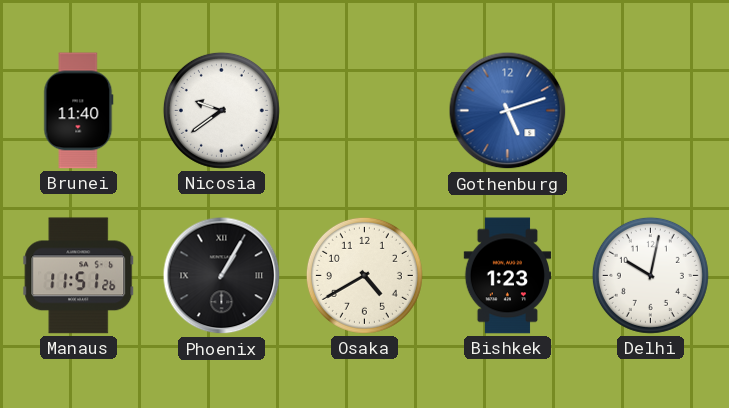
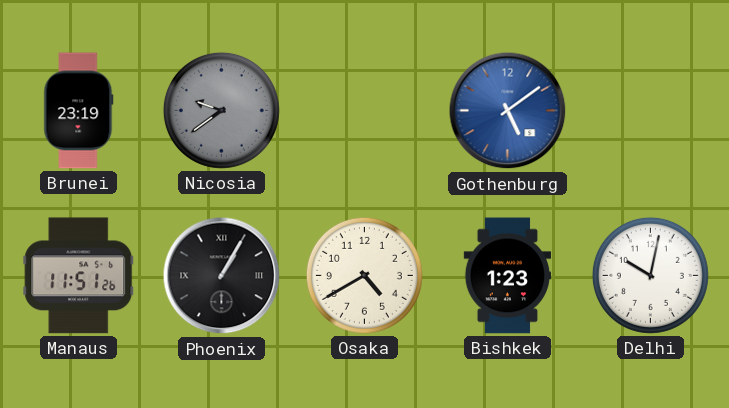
Brunei: 11:40 -> 23:19
Nicosia dial: white -> grey
Gothenburg: 5:12 -> 5:09
